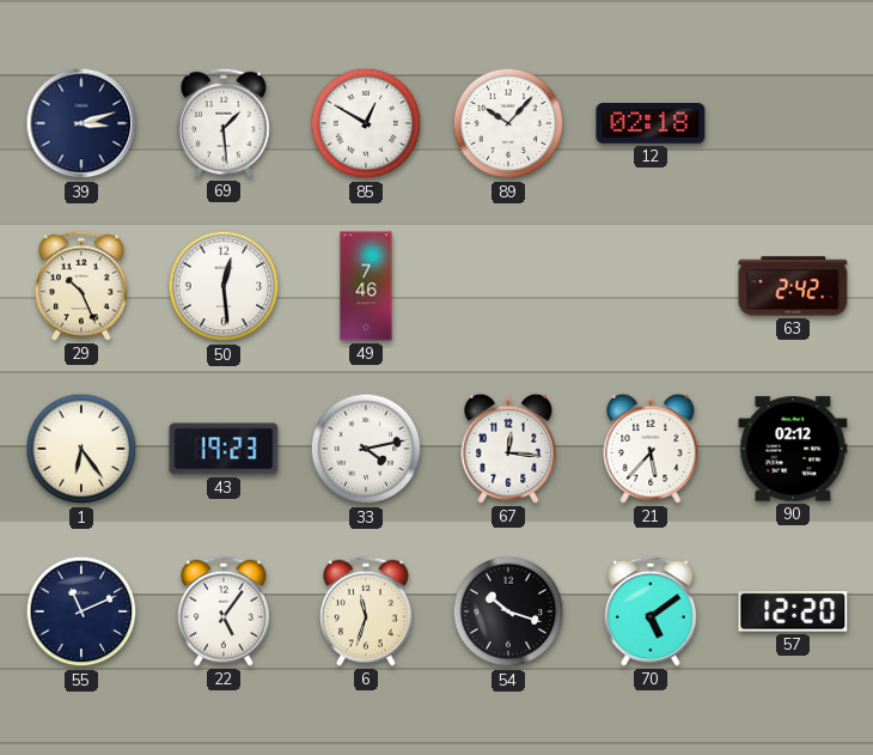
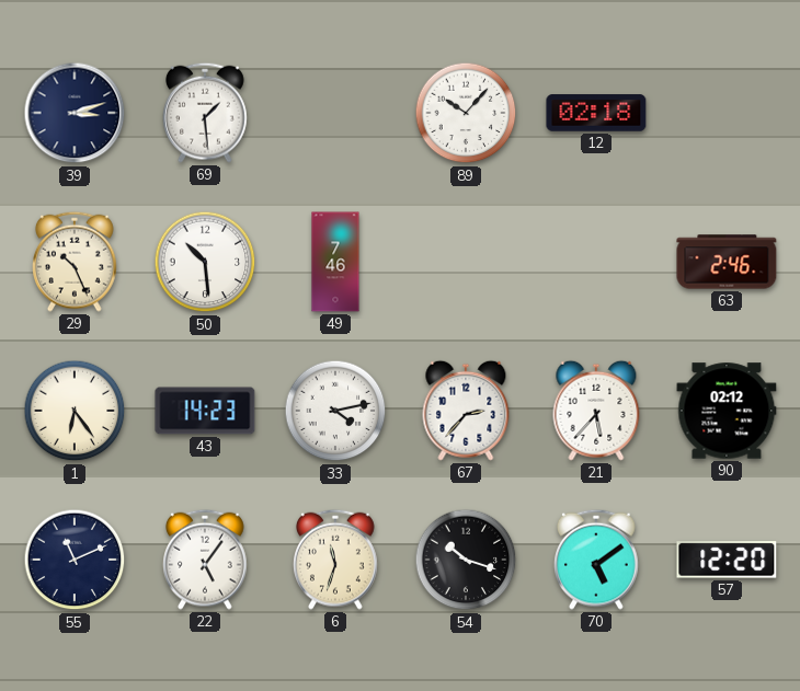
85: 12:50 -> none
50: 12:29 -> 10:29
63: 2:42 -> 2:46
43: 19:23 -> 14:23
67: 12:16 -> 2:37
